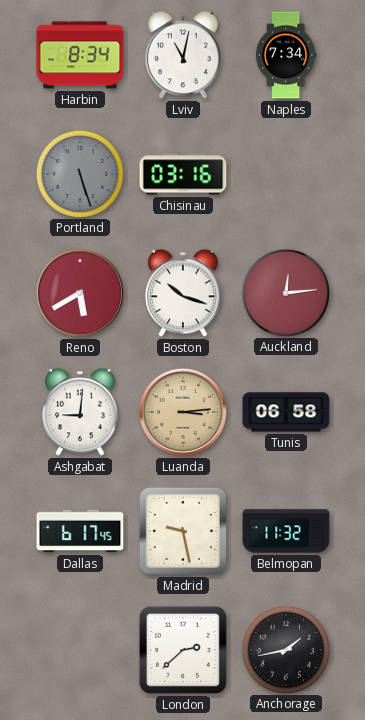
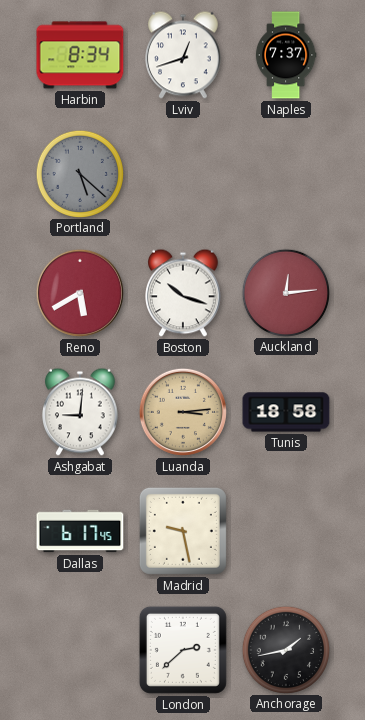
Lviv: 11:02 -> 12:42
Naples: 7:34 -> 7:37
Portland: 5:27 -> 5:22
Chisinau: 03:16 -> none
Tunis: 06:58 -> 18:58
Belmopan: 11:32 -> none
